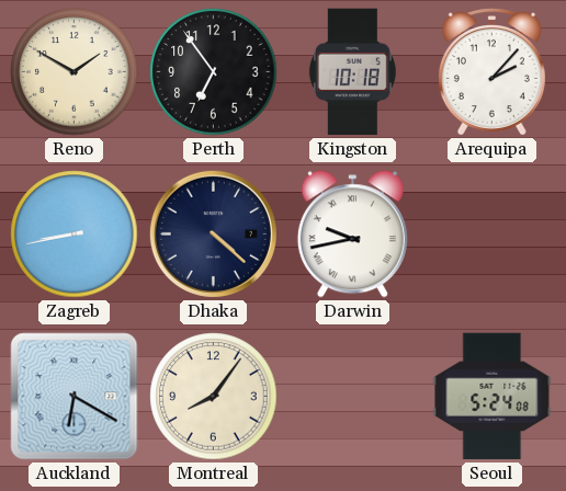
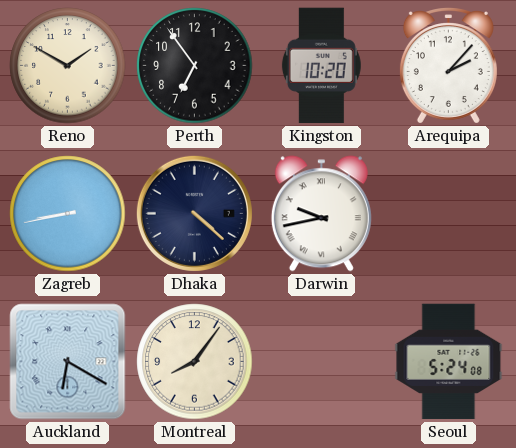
Kingston: 10:18 -> 10:20
